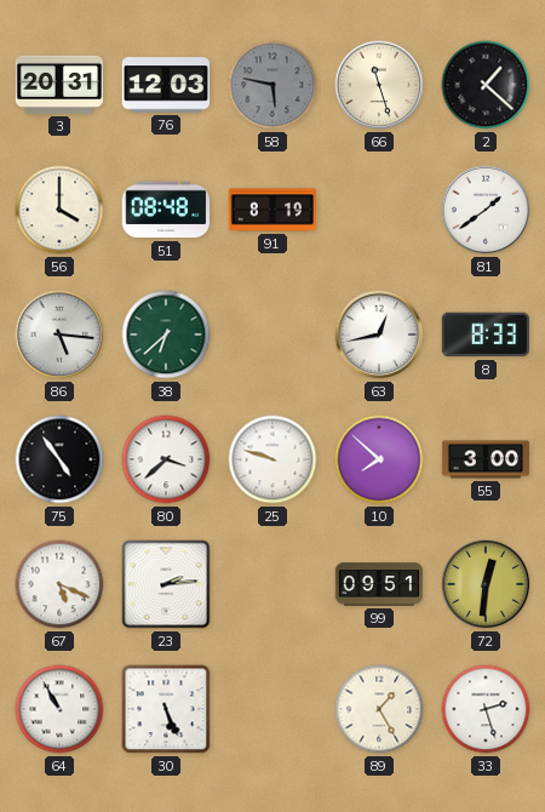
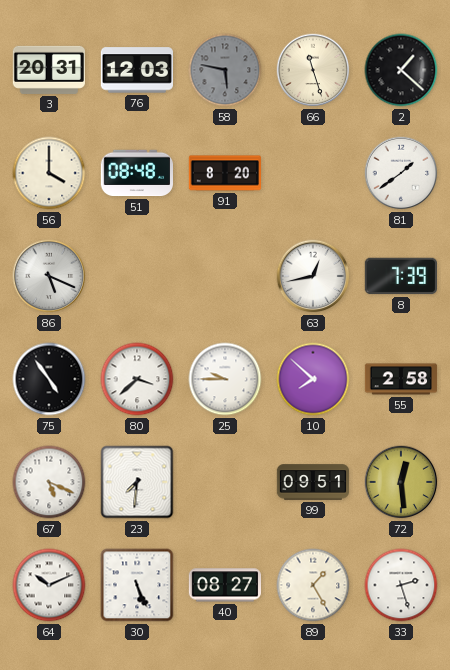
91: 8:19 -> 8:20
86: 5:16 -> 5:19
38: 6:38 -> none
8: 8:33 -> 7:39
25: 9:48 -> 9:45
55: 3:00 -> 2:58
23: 2:14 -> 7:31
72: 12:31 -> 12:29
64: 10:55 -> 10:11
40: none -> 08:27
